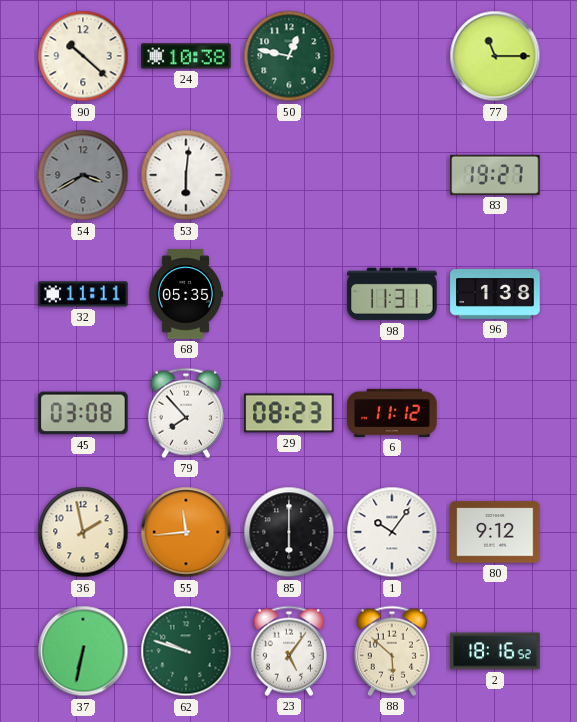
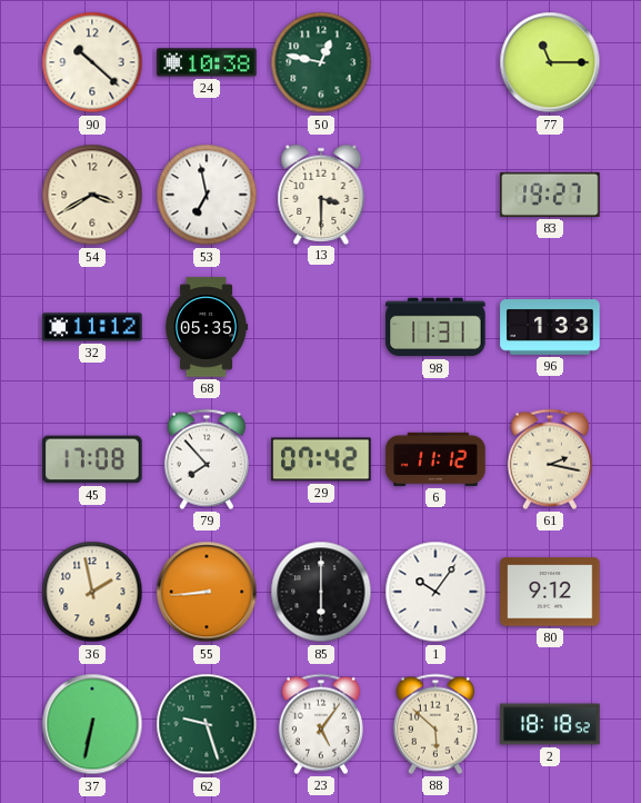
54 dial: grey -> cream
53: 6:01 -> 6:58
13: none -> 3:30
32: 11:11 -> 11:12
96: 1:38 -> 1:33
45: 03:08 -> 17:08
29: 08:23 -> 07:42
61: none -> 2:17
55: 11:44 -> 8:44
62: 9:48 -> 9:27
2: 18:16 -> 18:18
